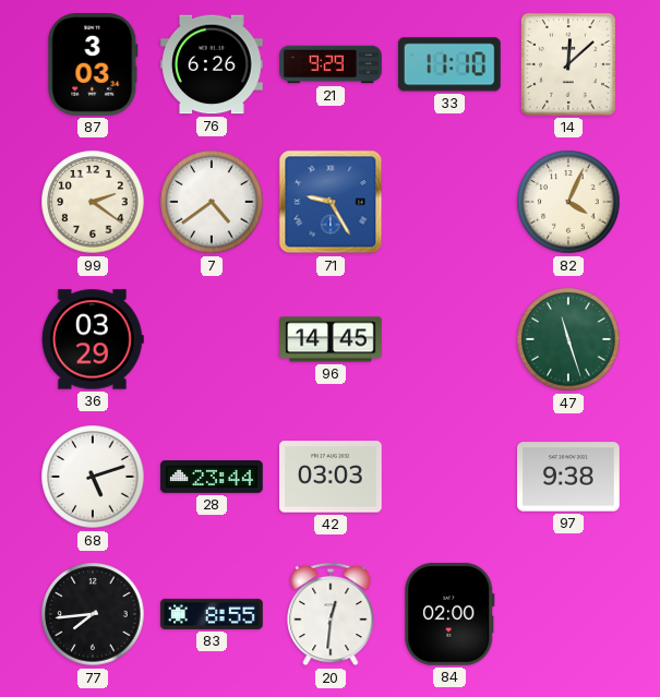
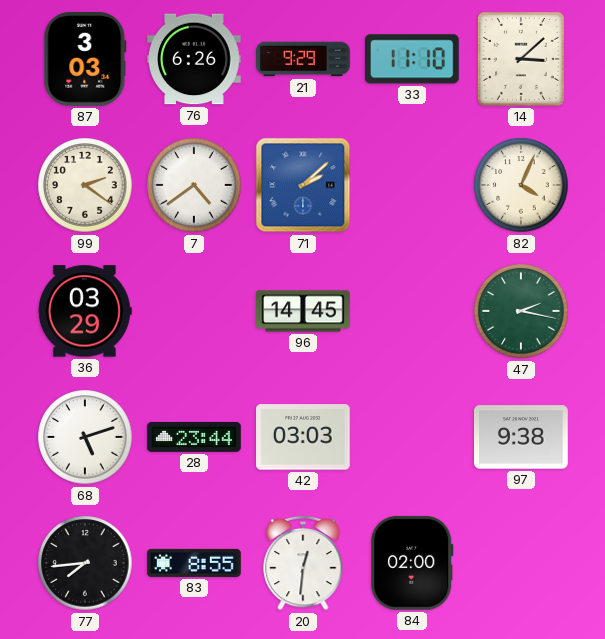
14: 12:08 -> 3:08
71: 9:25 -> 2:08
47: 11:27 -> 2:17
